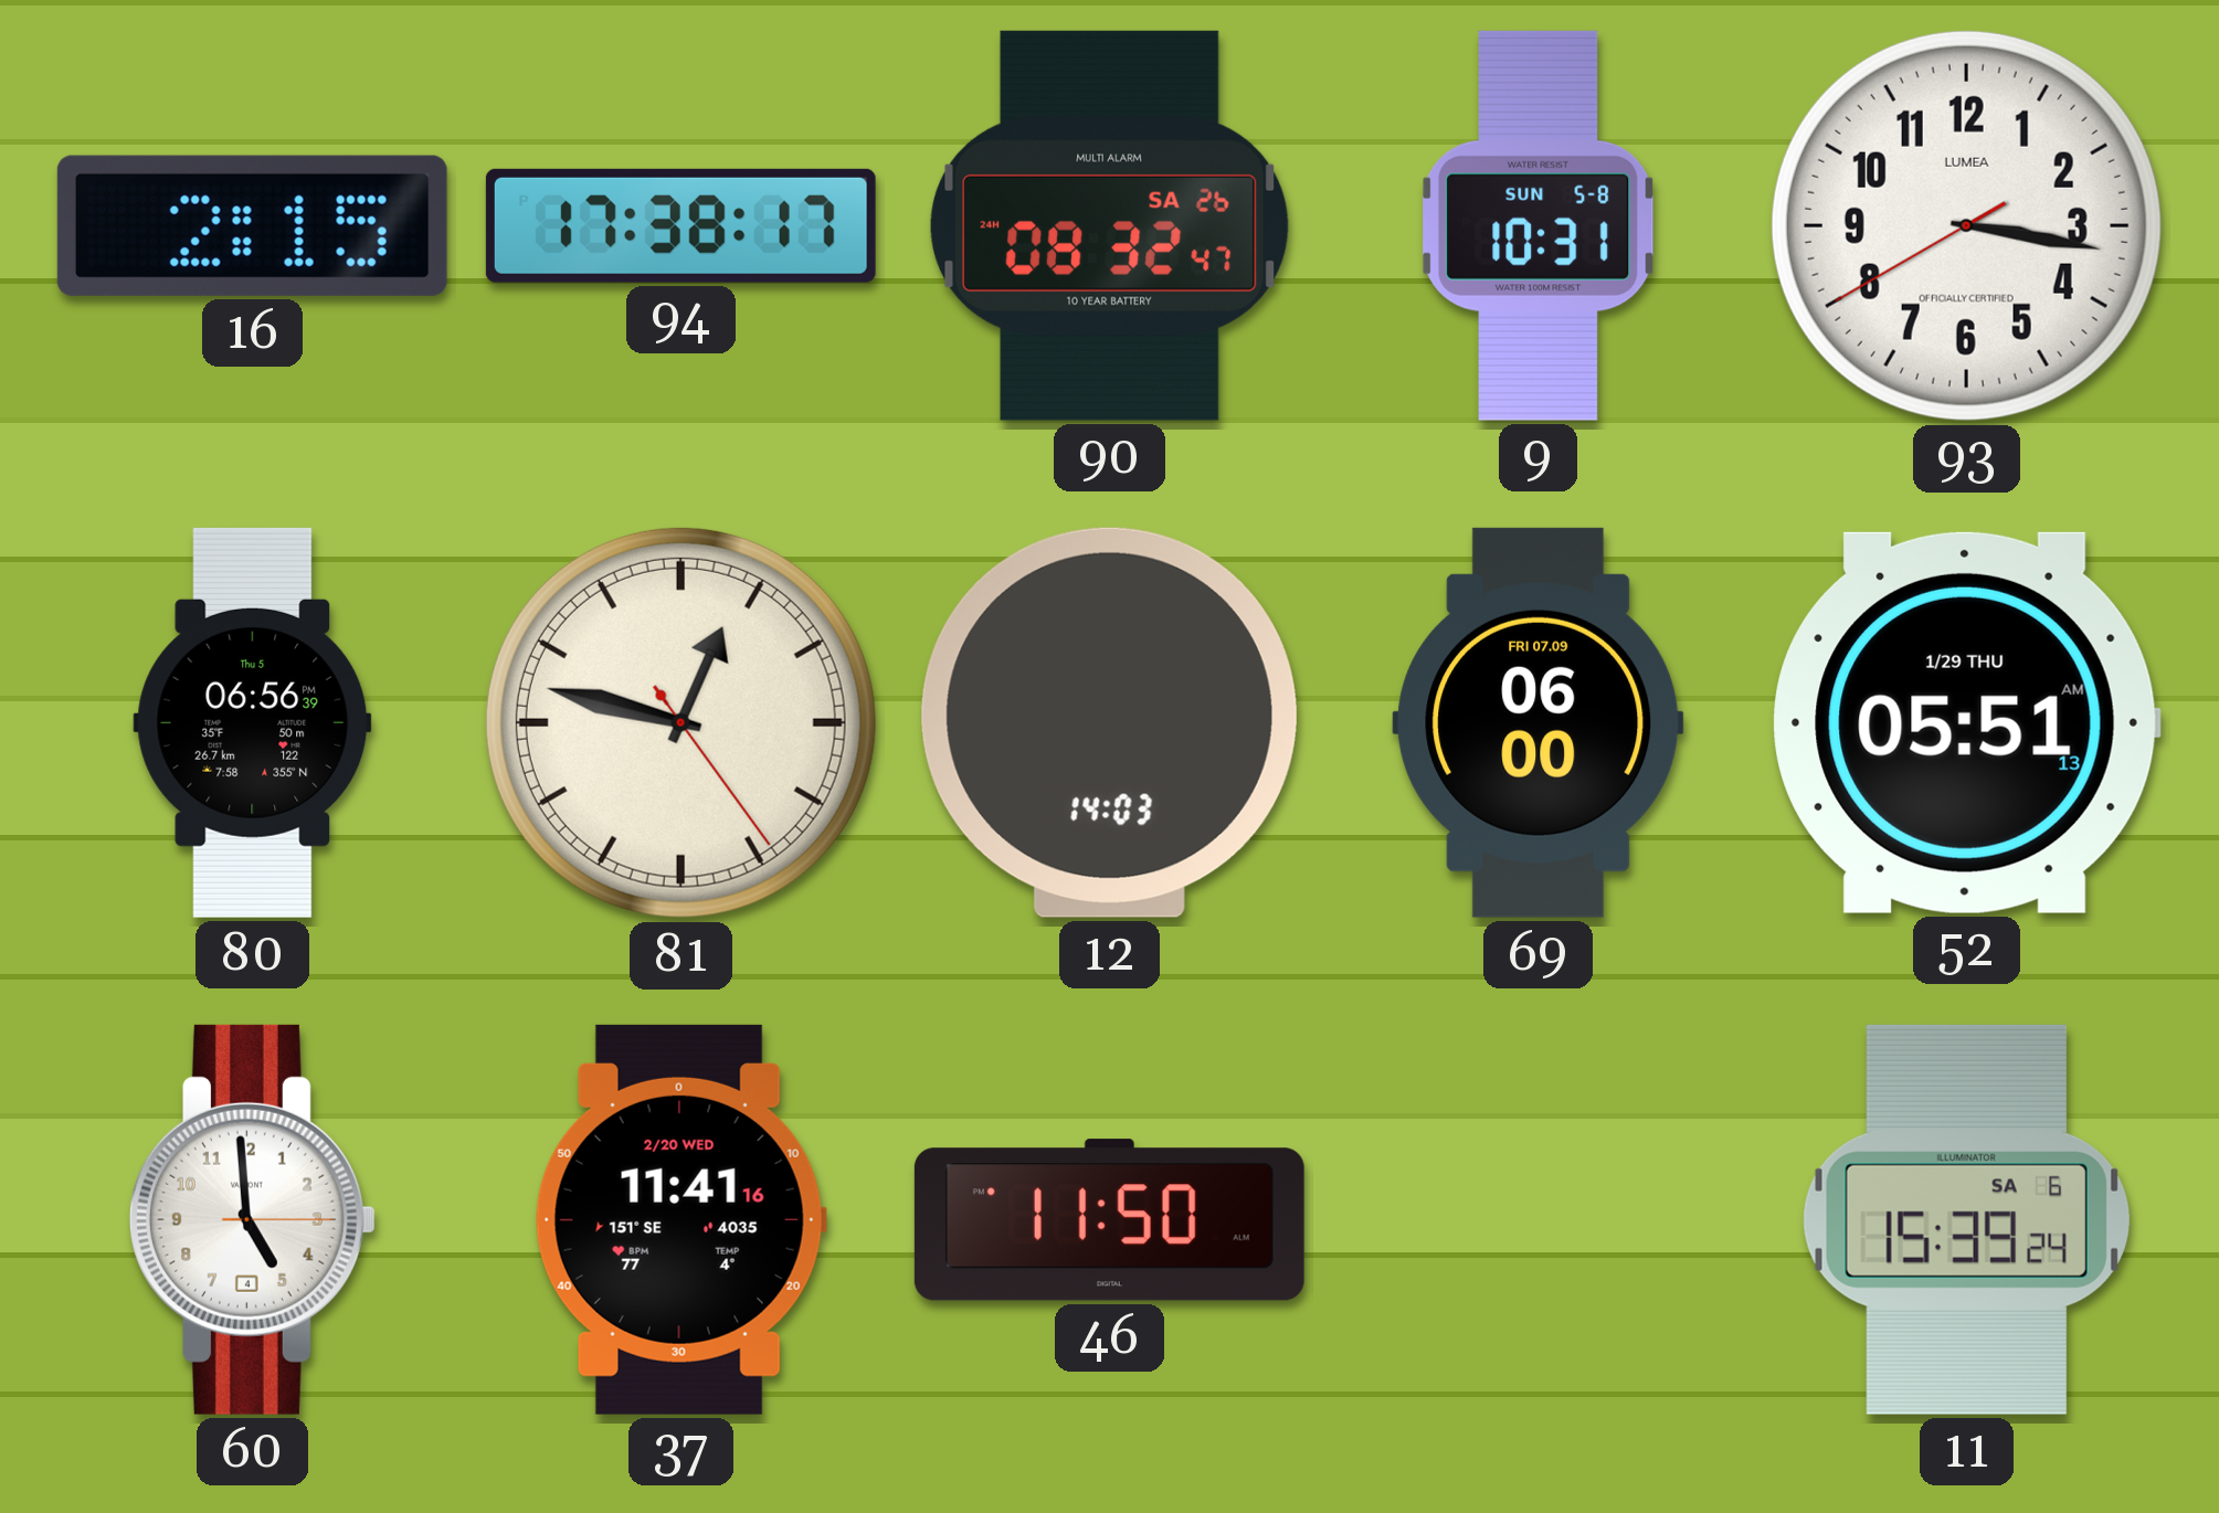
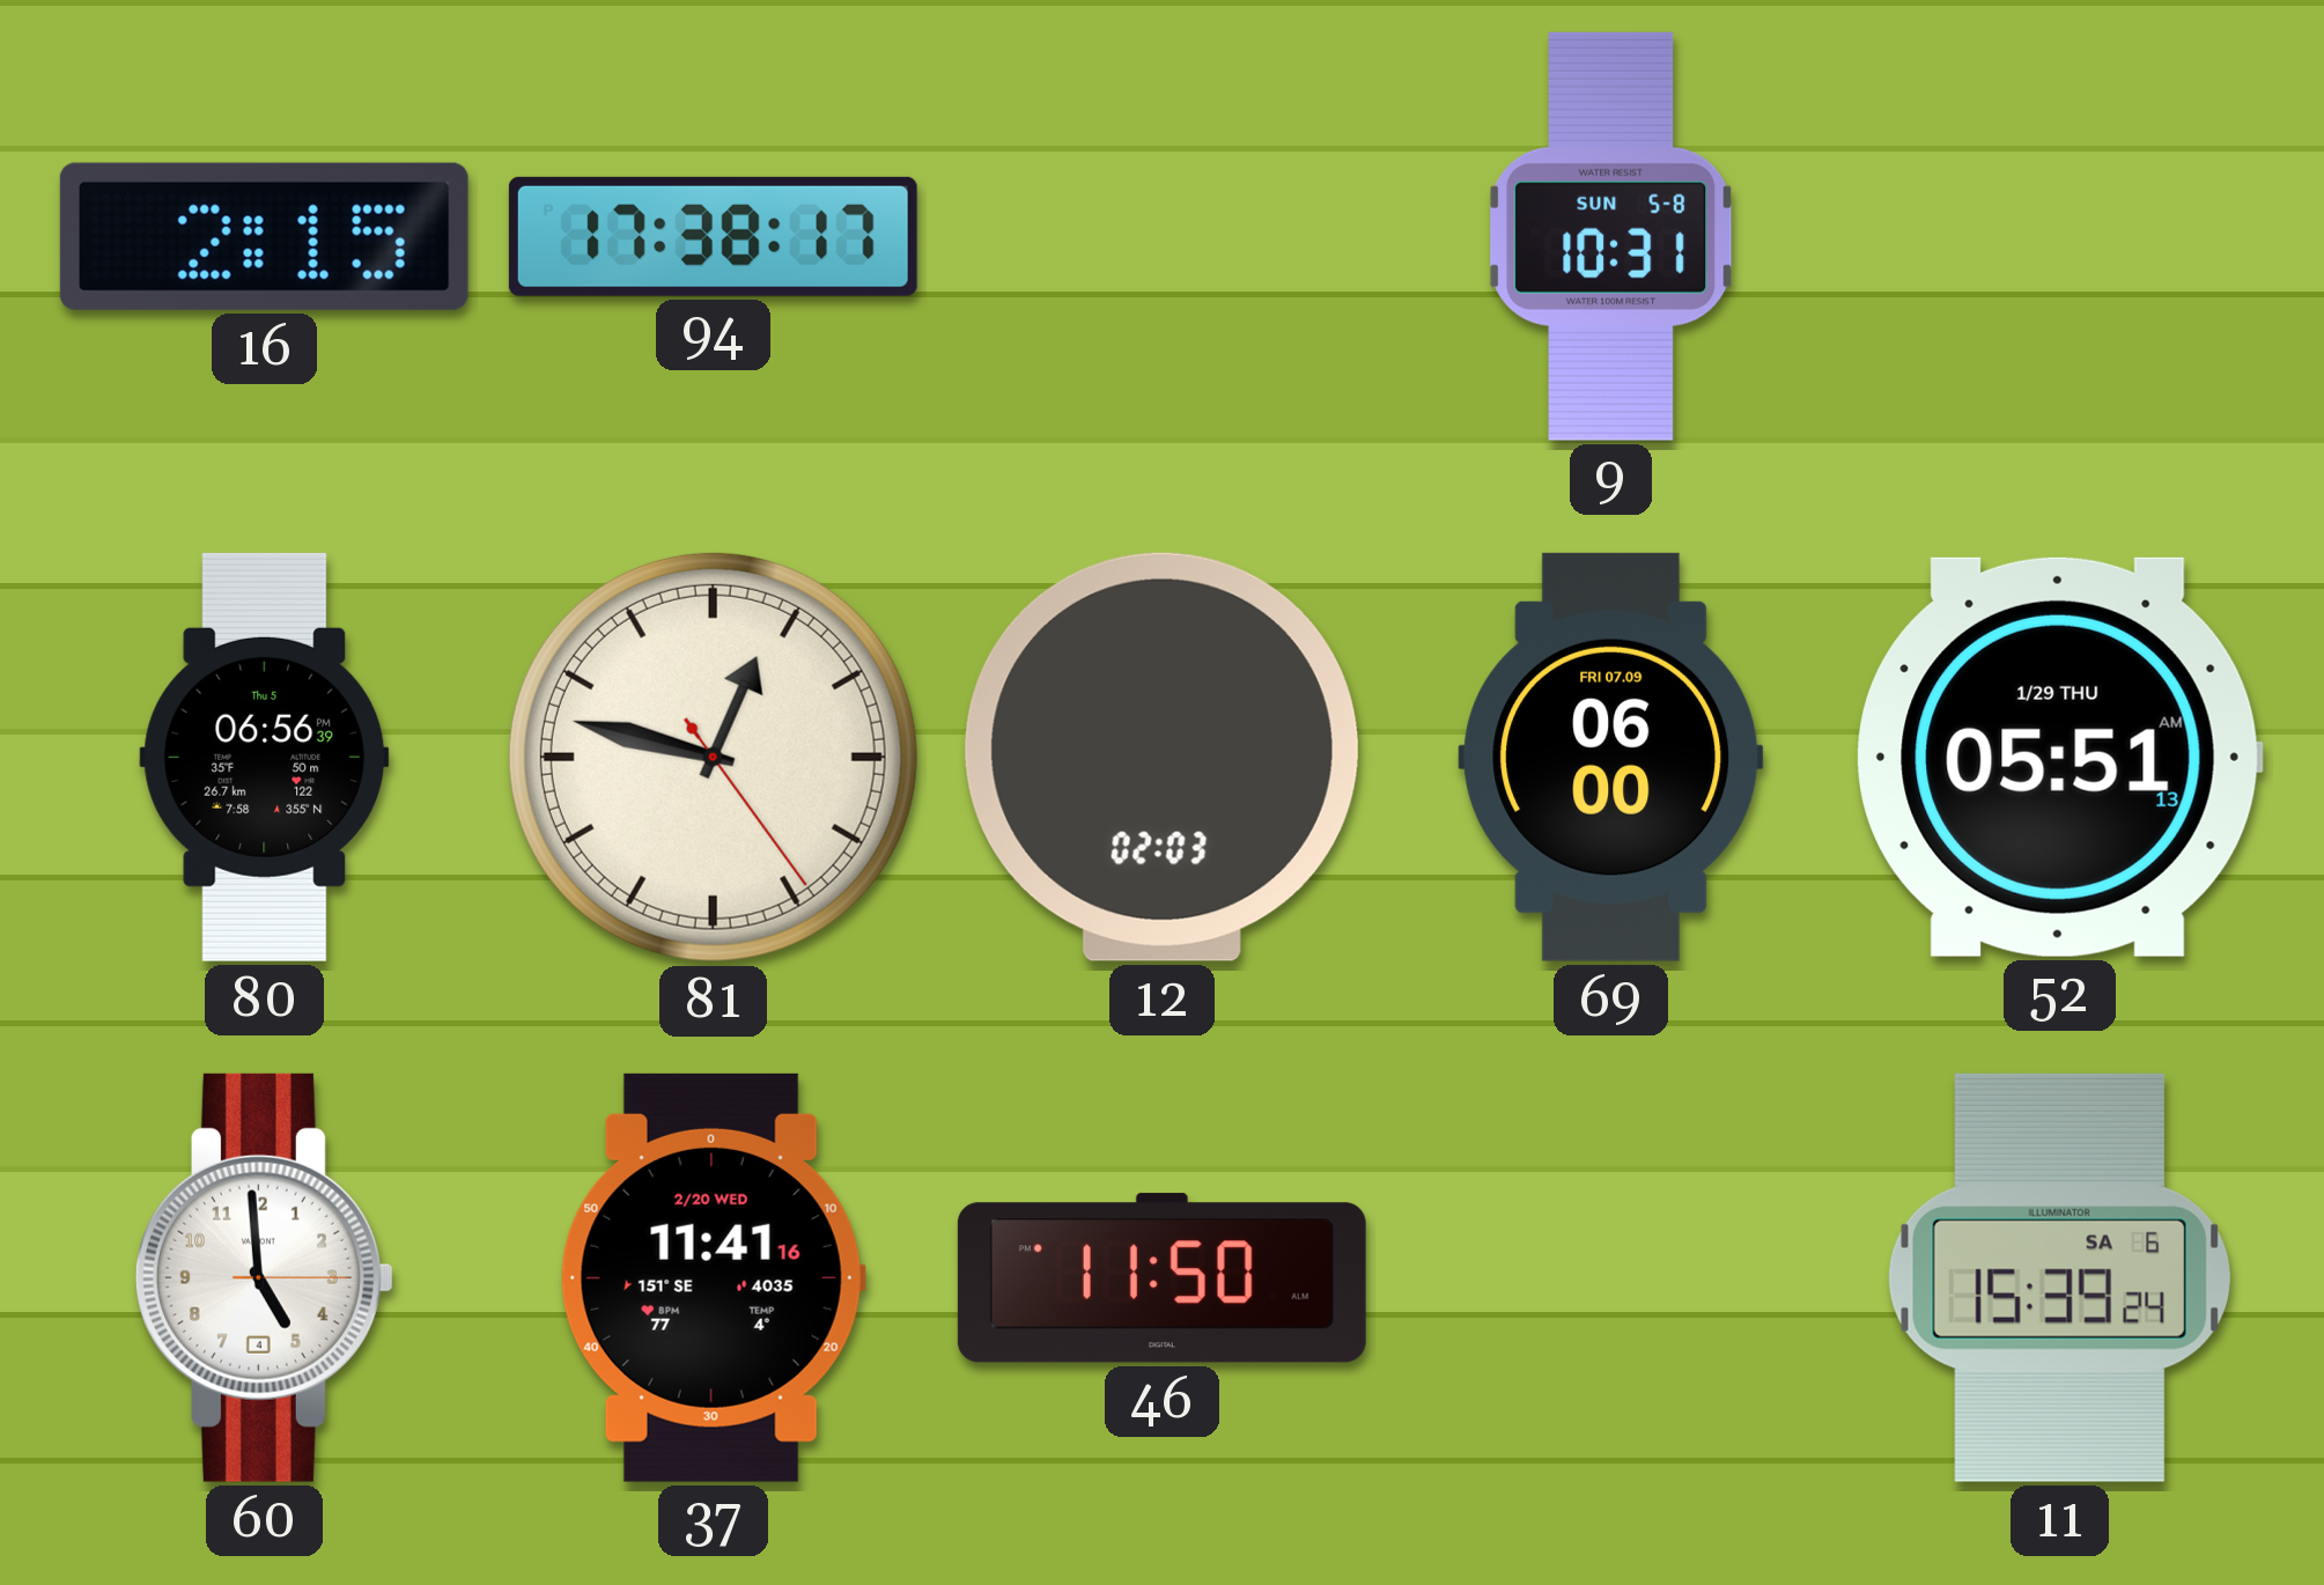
90: 08:32 -> none
93: 3:16 -> none
12: 14:03 -> 02:03
